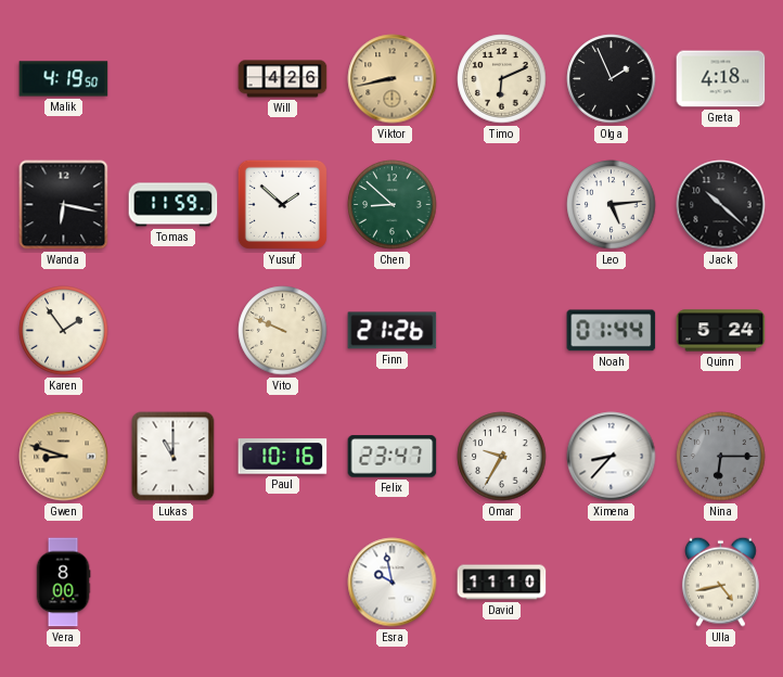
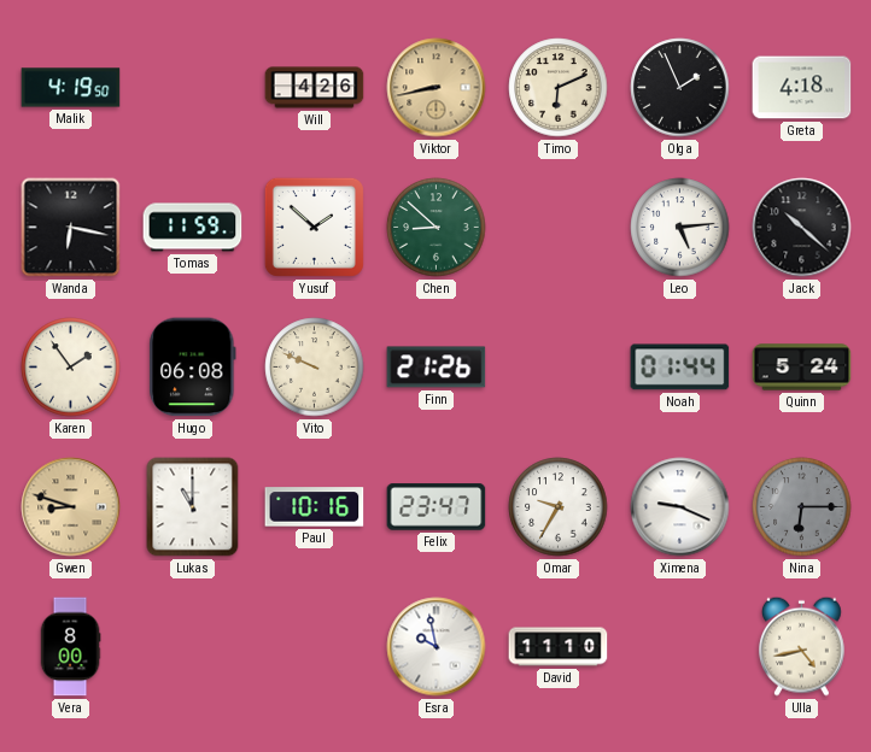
Hugo: none -> 06:08
Ximena: 8:37 -> 9:19
